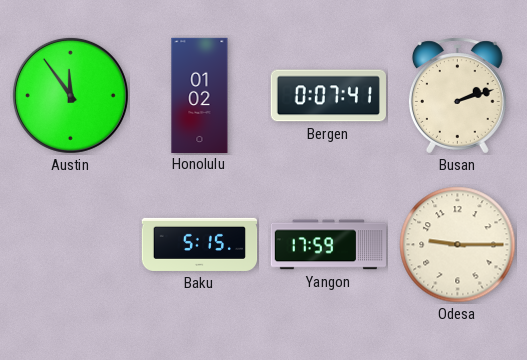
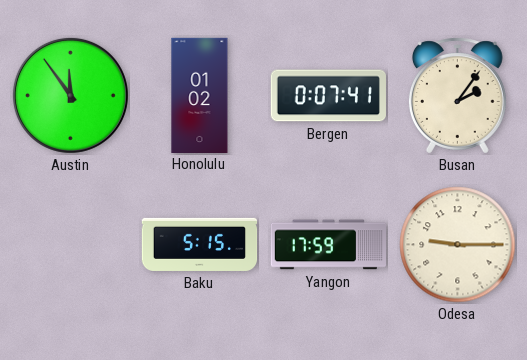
Busan: 2:12 -> 2:06
